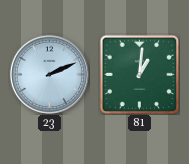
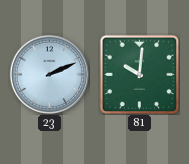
81: 1:01 -> 10:01
